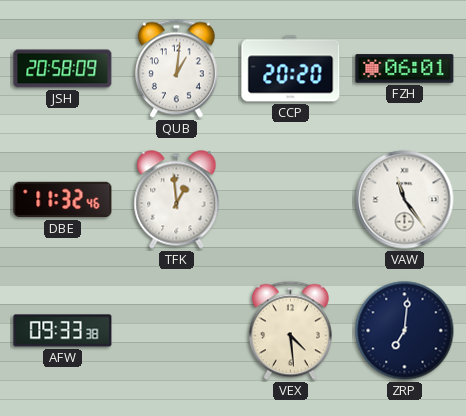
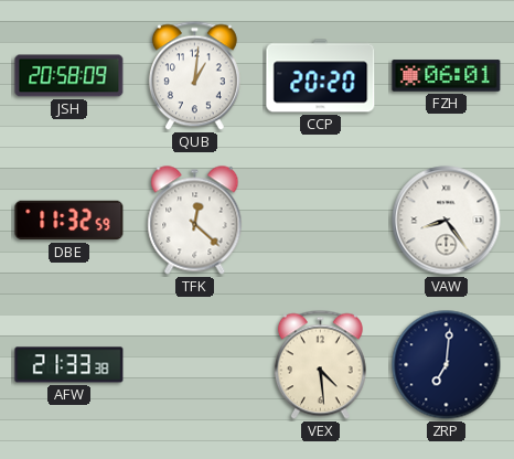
DBE: 11:32:46 -> 11:32:59
TFK: 12:59 -> 12:22
VAW: 11:24 -> 8:24
AFW: 09:33 -> 21:33
